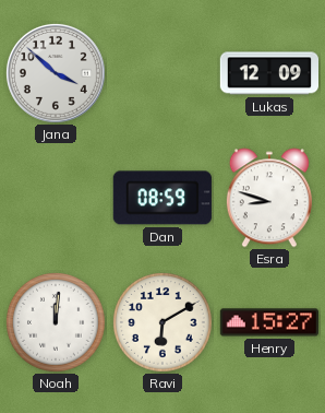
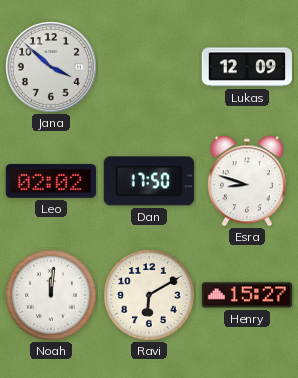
Leo: none -> 02:02
Dan: 08:59 -> 17:50
